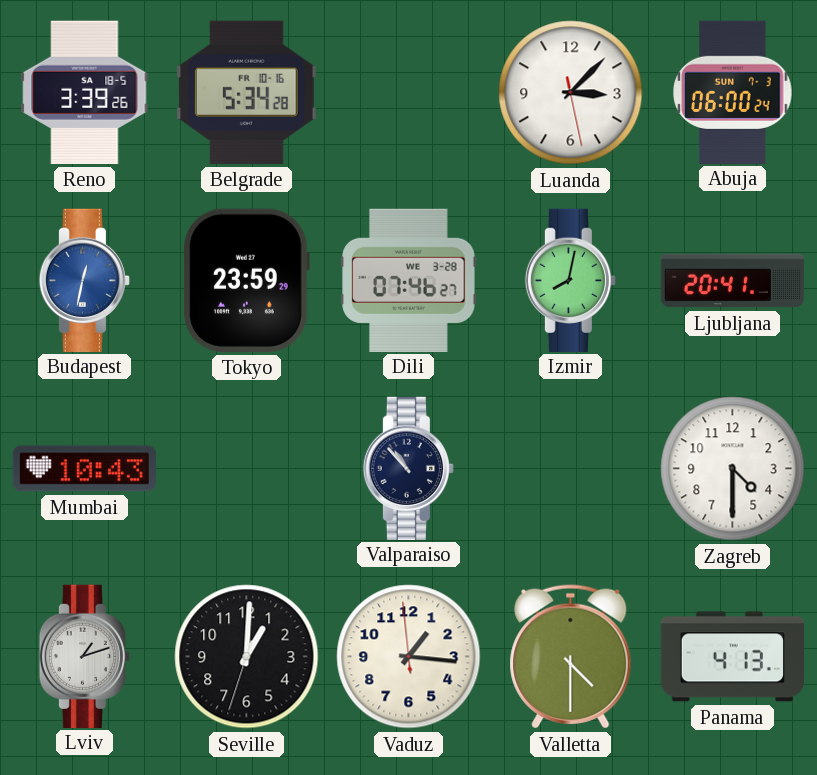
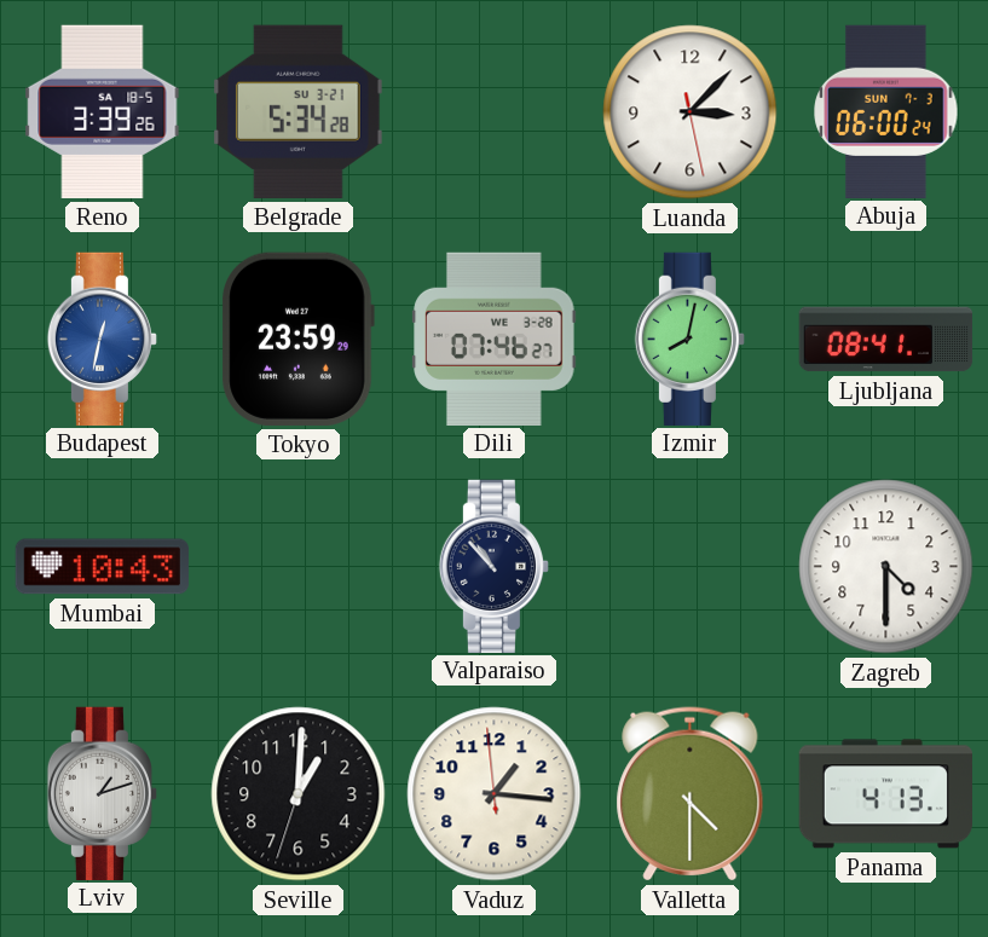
Belgrade date: FR 10-16 -> SU 3-21
Ljubljana: 20:41 -> 08:41
